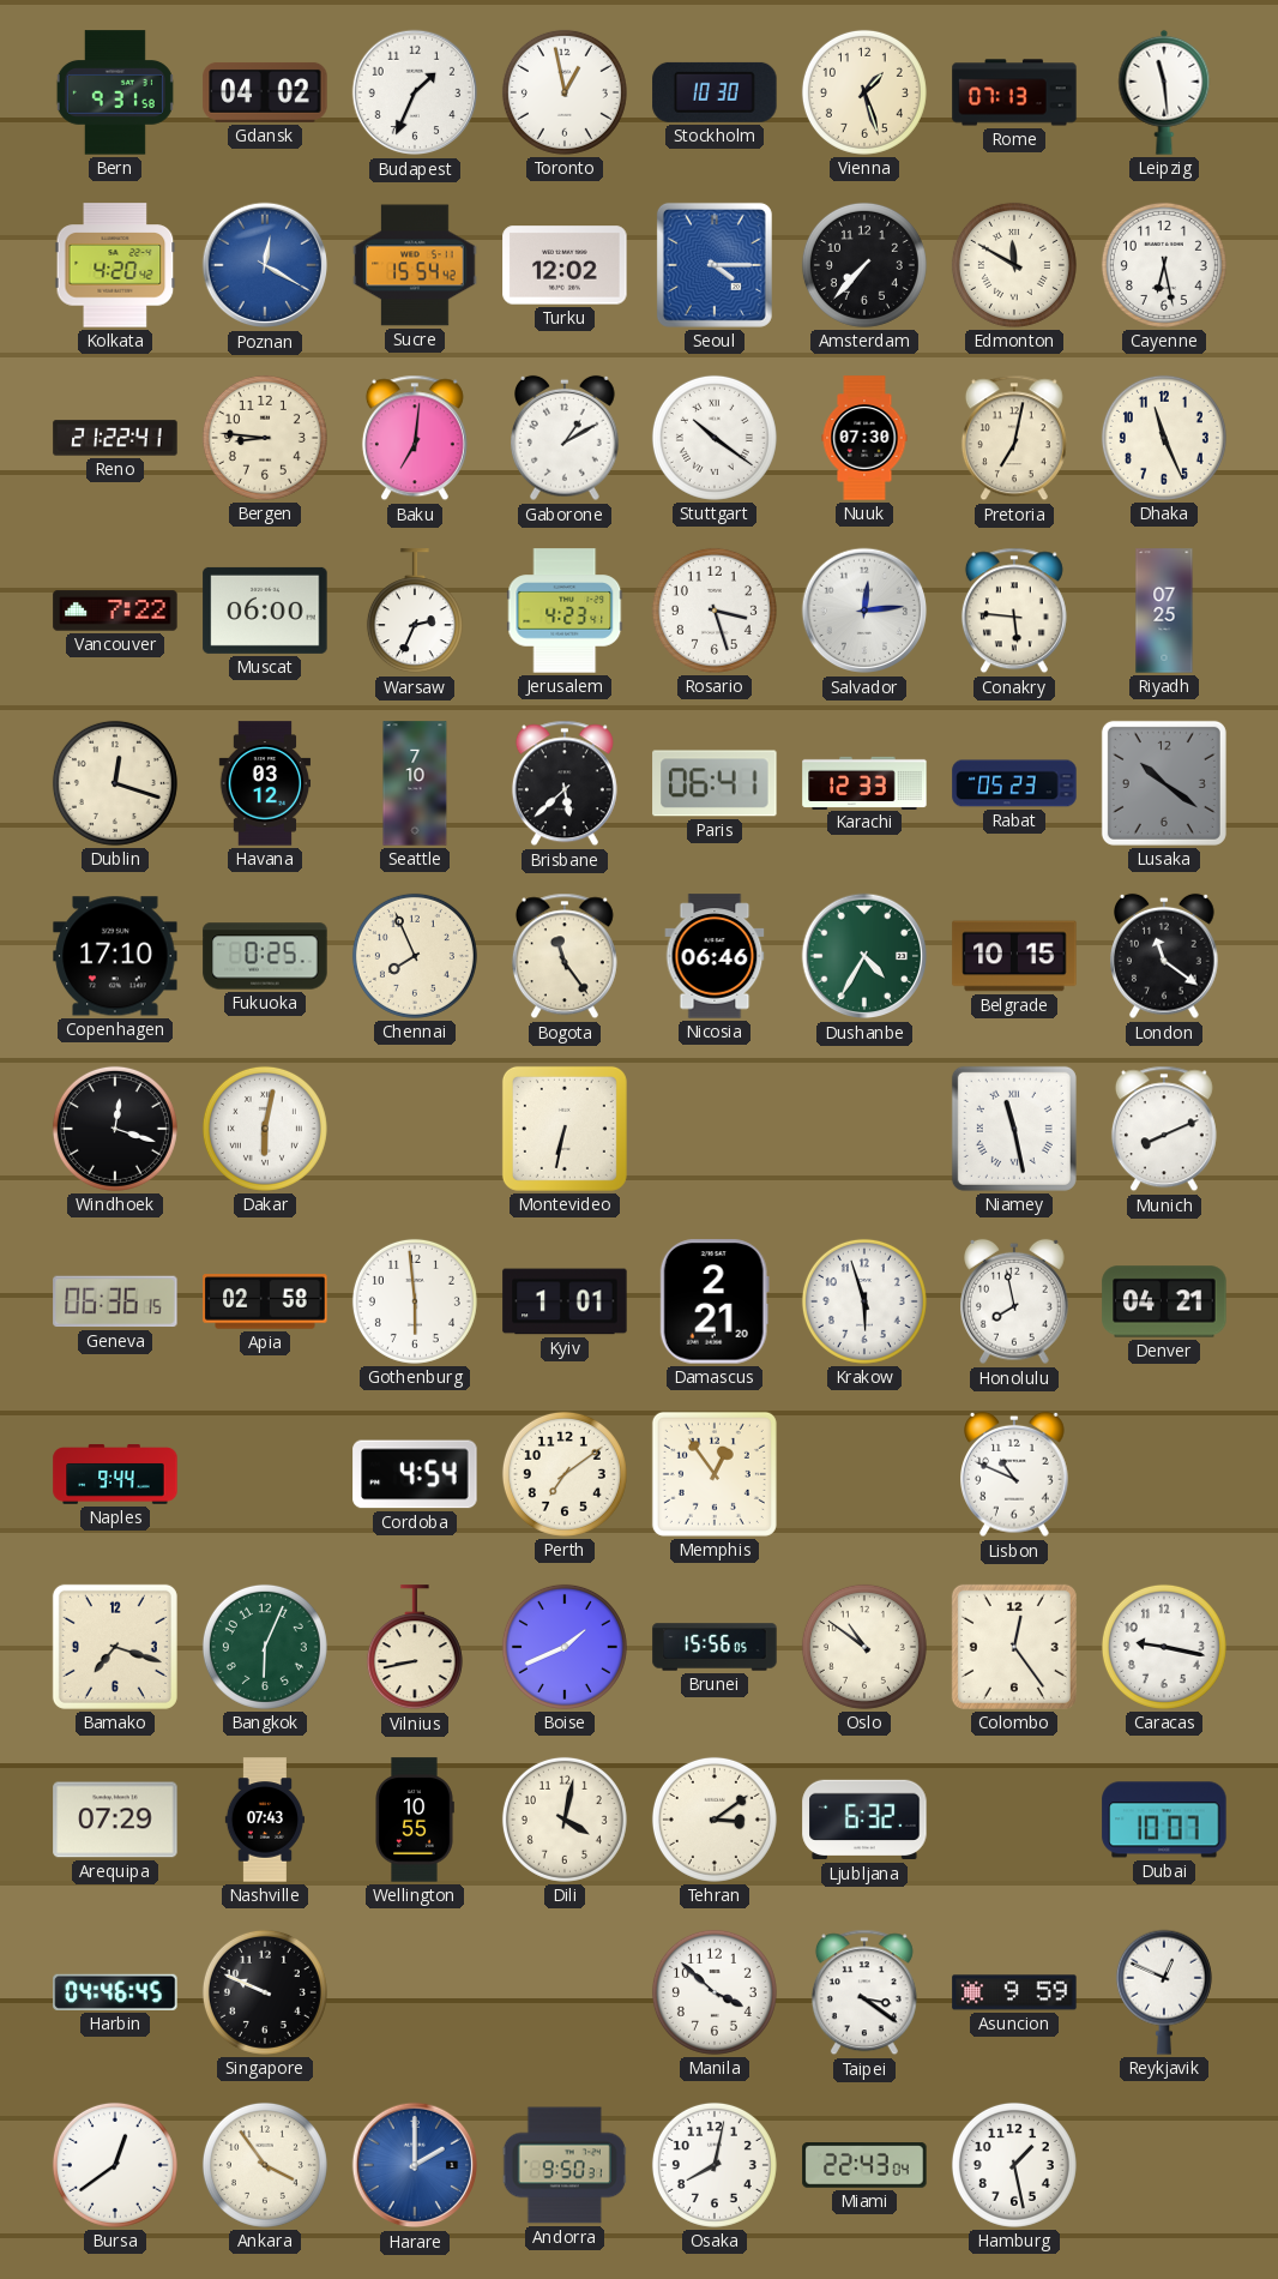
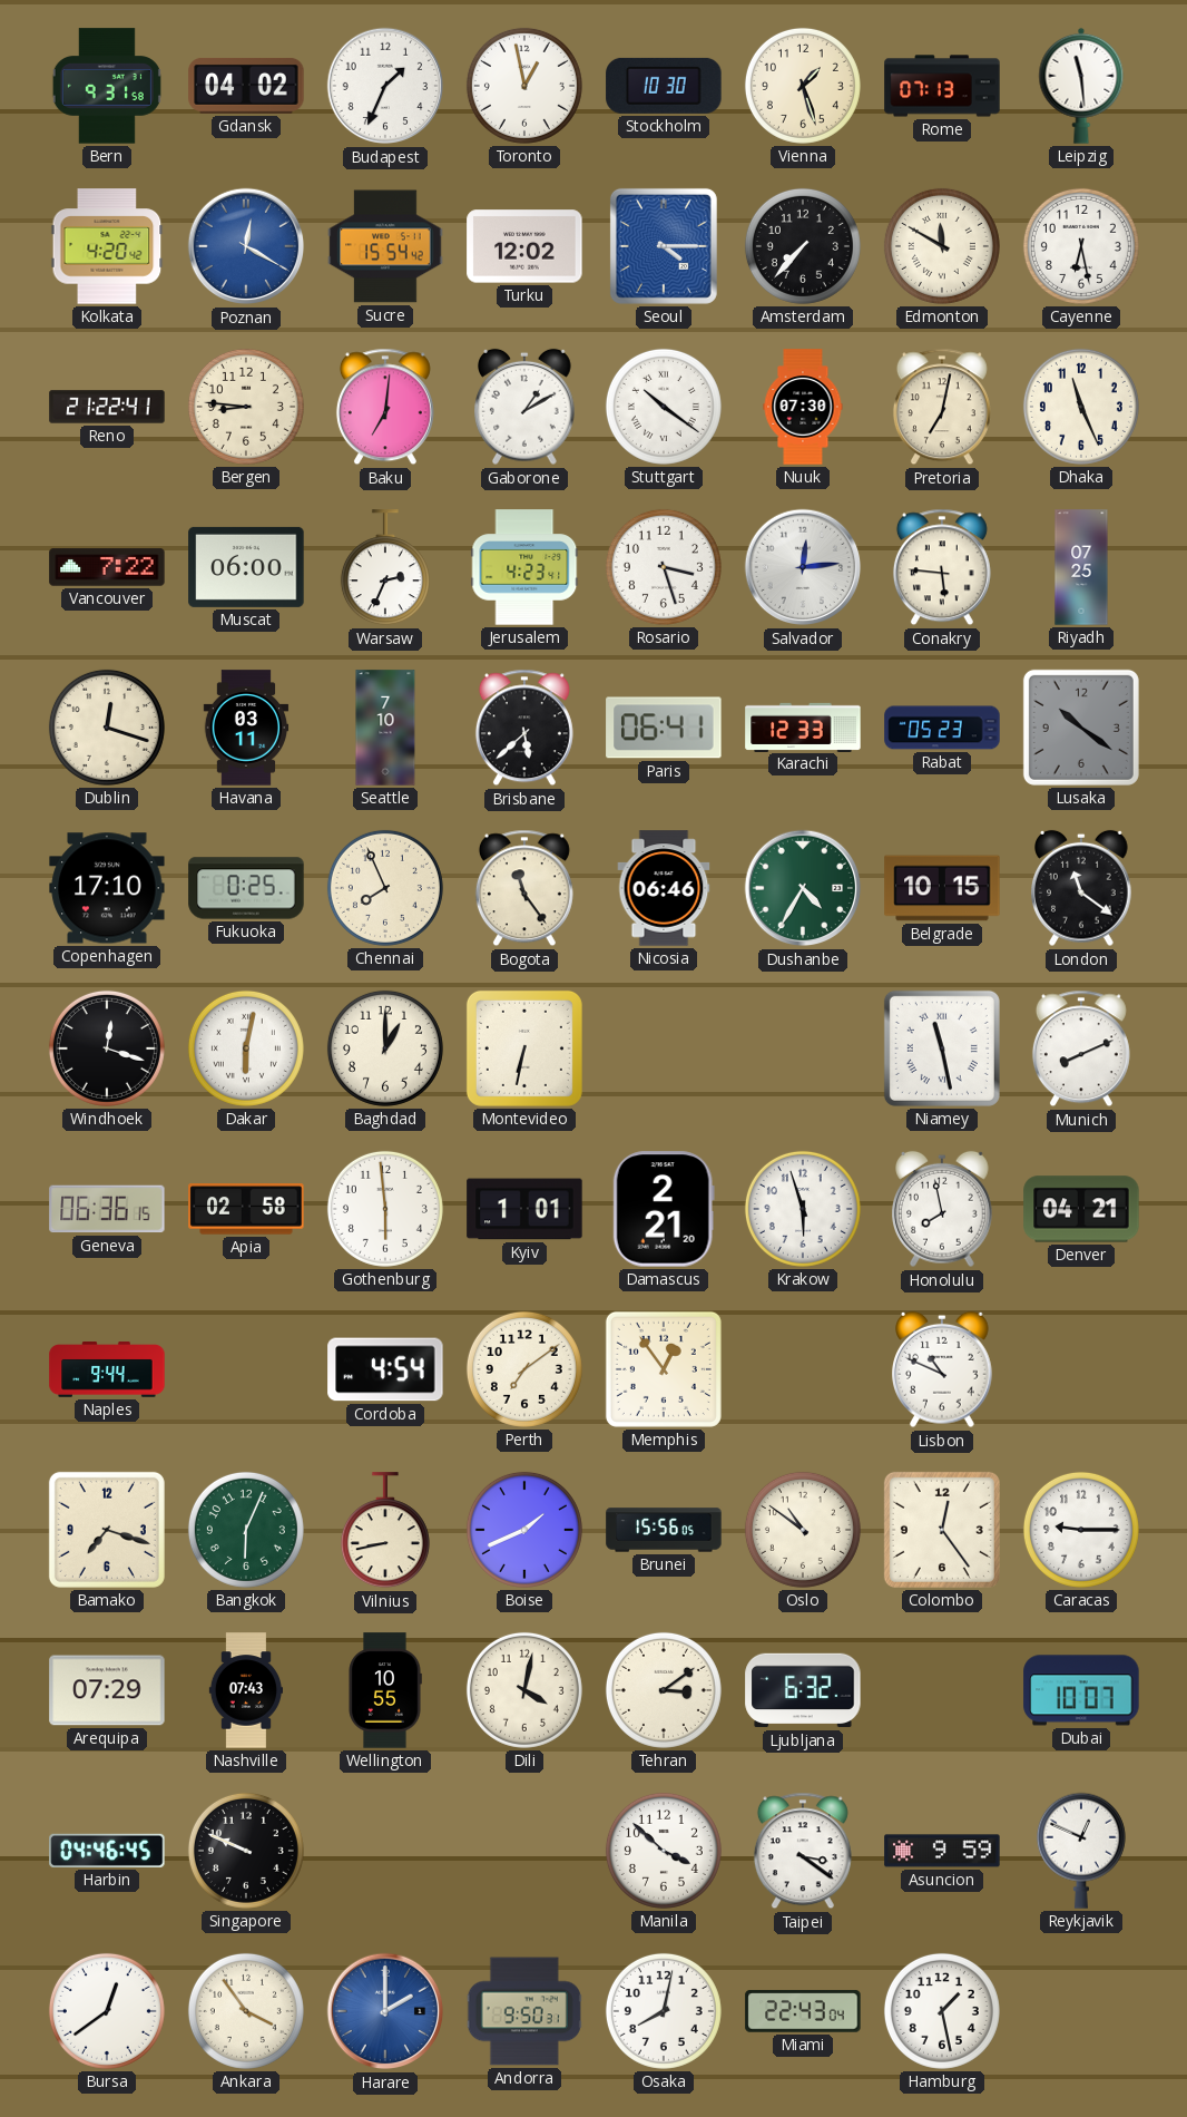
Havana: 03:12 -> 03:11
Baghdad: none -> 1:00
Caracas: 9:17 -> 9:15
